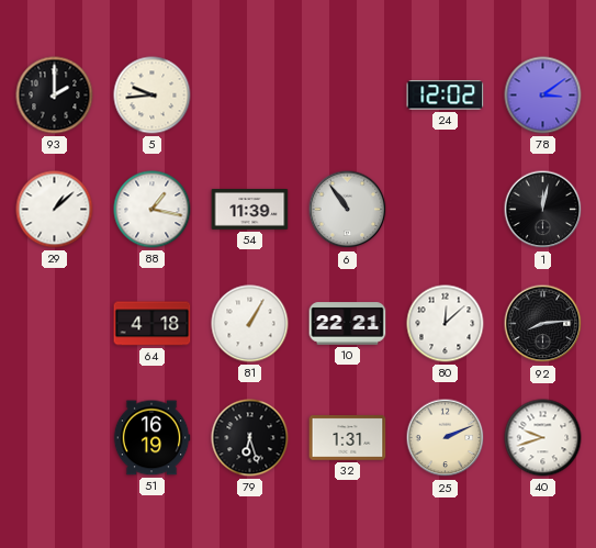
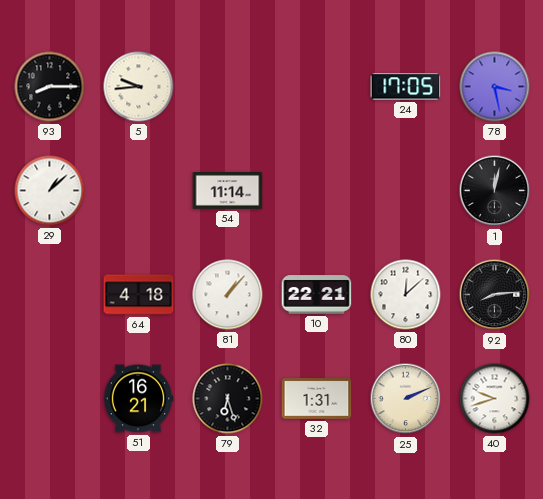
93: 2:00 -> 8:15
24: 12:02 -> 17:05
78: 3:09 -> 3:28
88: 1:17 -> none
54: 11:39 -> 11:14
6: 10:54 -> none
81: 1:05 -> 1:07
51: 16:19 -> 16:21
